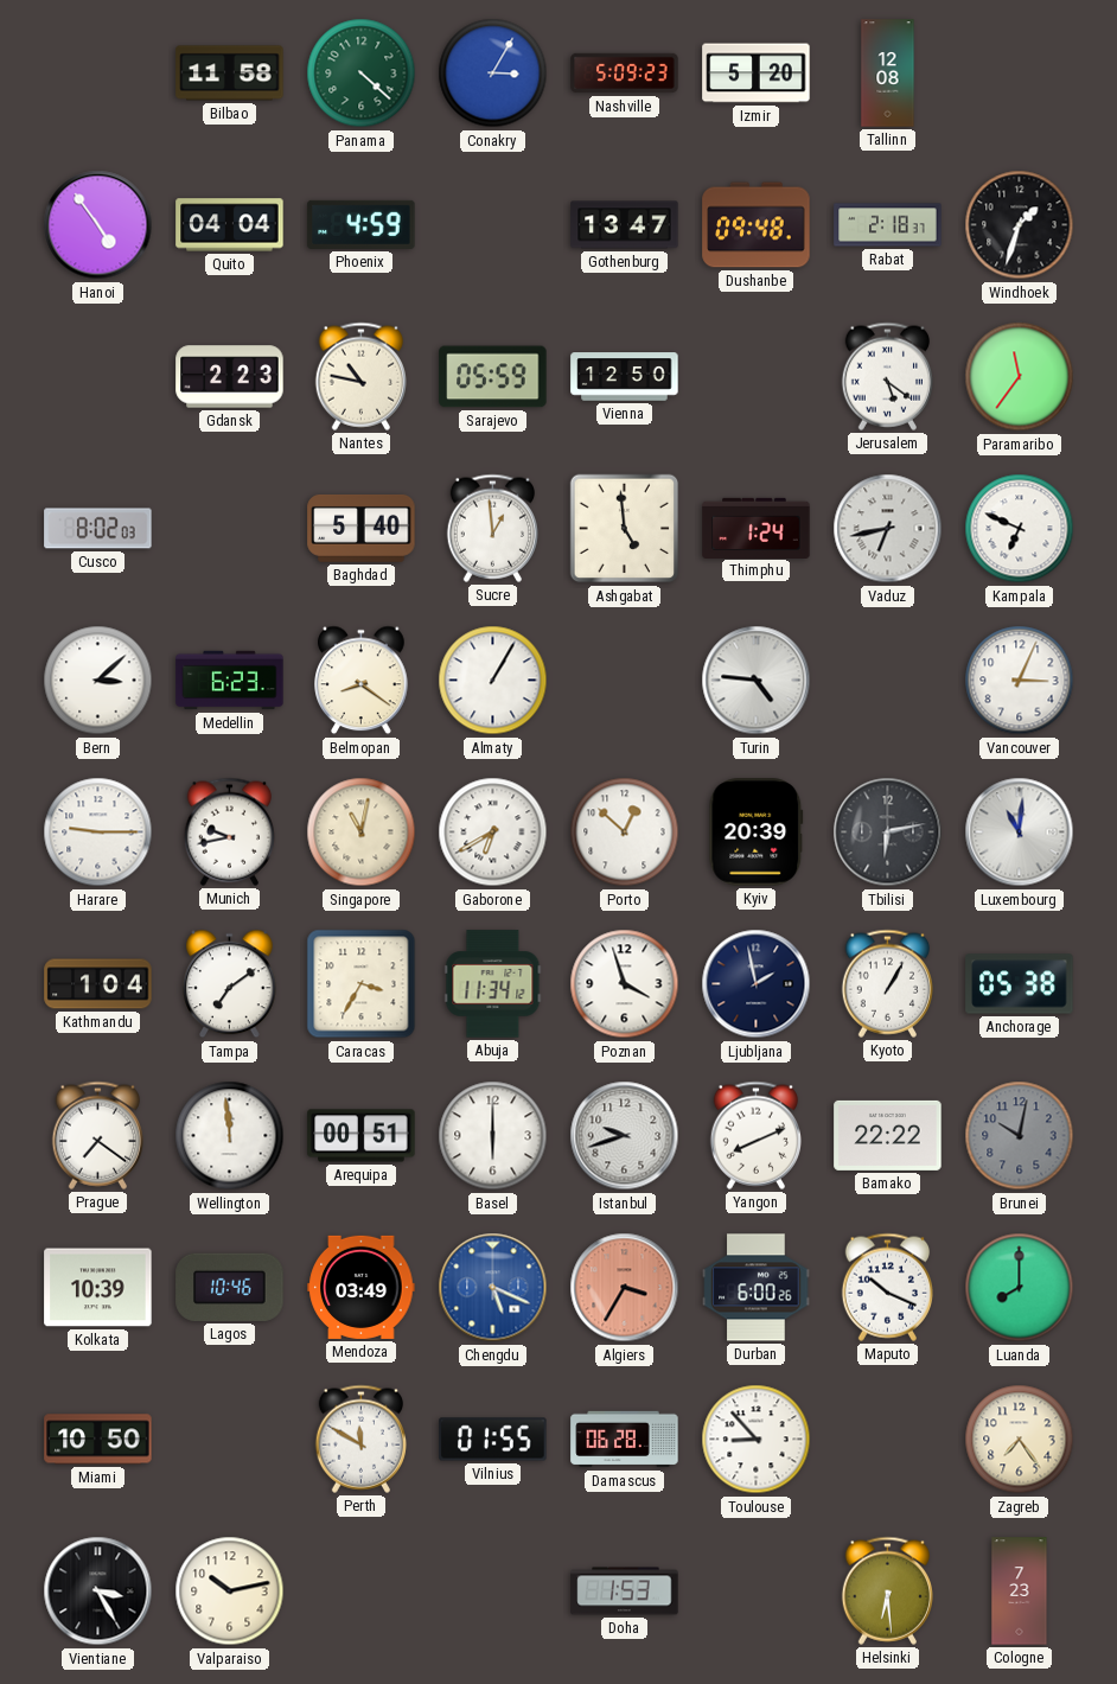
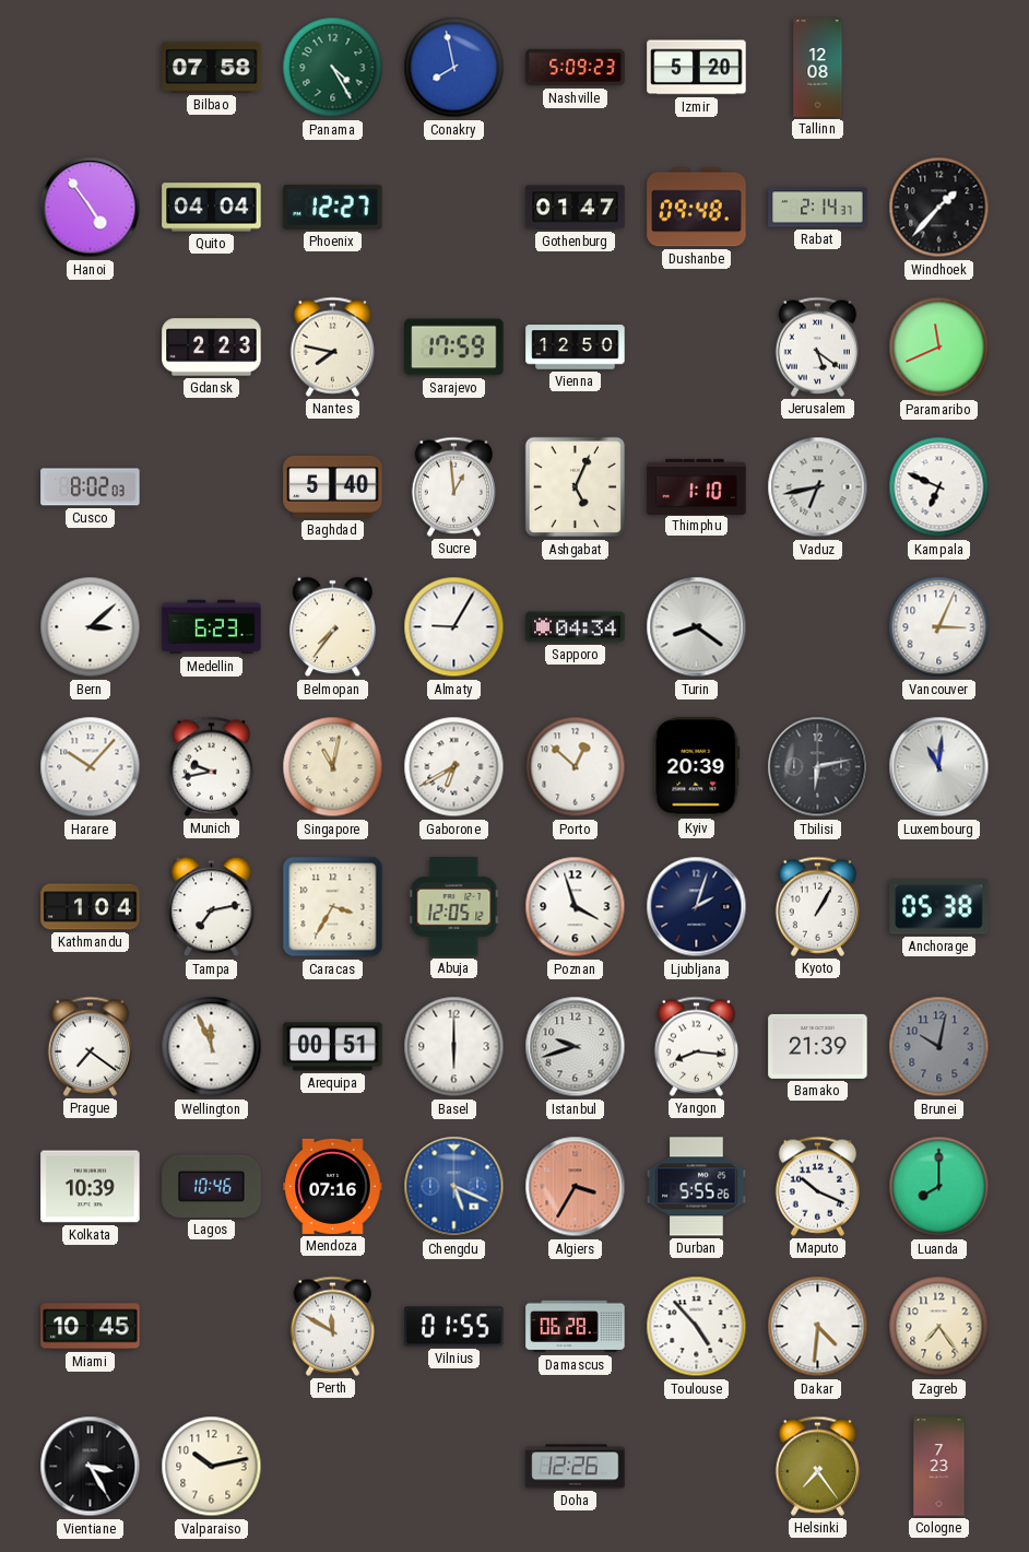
Bilbao: 11:58 -> 07:58
Panama: 4:22 -> 4:25
Conakry: 3:05 -> 7:58
Phoenix: 4:59 -> 12:27
Gothenburg: 13:47 -> 01:47
Rabat: 2:18 -> 2:14
Windhoek: 1:33 -> 1:37
Nantes: 10:47 -> 7:47
Sarajevo: 05:59 -> 17:59
Paramaribo: 11:36 -> 11:41
Ashgabat: 4:59 -> 5:04
Thimphu: 1:24 -> 1:10
Belmopan: 8:21 -> 7:36
Almaty: 1:05 -> 9:05
Sapporo: none -> 04:34
Turin: 4:46 -> 8:21
Harare: 9:15 -> 10:07
Tampa: 7:09 -> 7:13
Abuja: 11:34 -> 12:05
Ljubljana: 1:58 -> 2:03
Wellington: 11:59 -> 11:56
Yangon: 8:11 -> 8:16
Bamako: 22:22 -> 21:39
Mendoza: 03:49 -> 07:16
Durban: 6:00 -> 5:55
Miami: 10:50 -> 10:45
Toulouse: 8:53 -> 4:53
Dakar: none -> 4:31
Doha: 1:53 -> 12:26
Helsinki: 6:29 -> 7:24
